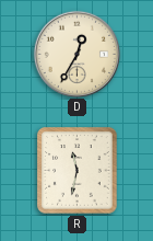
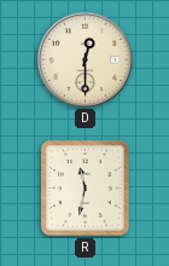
D: 12:35 -> 12:30
